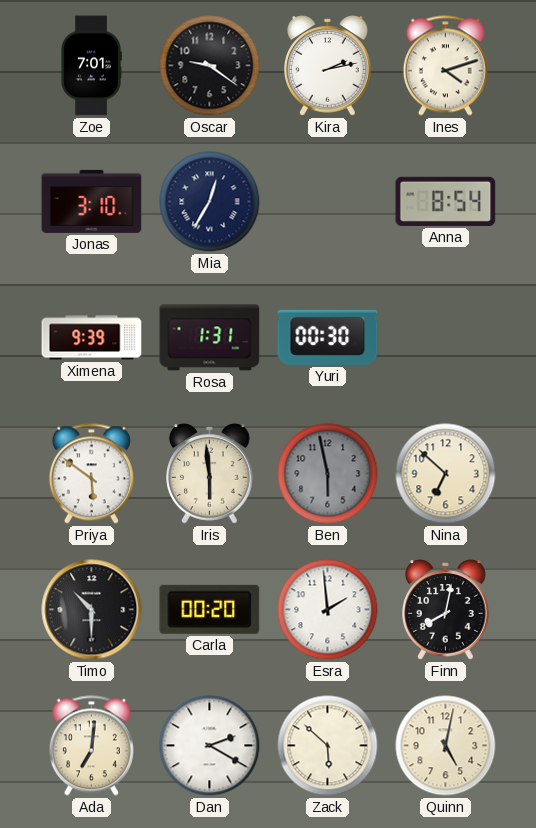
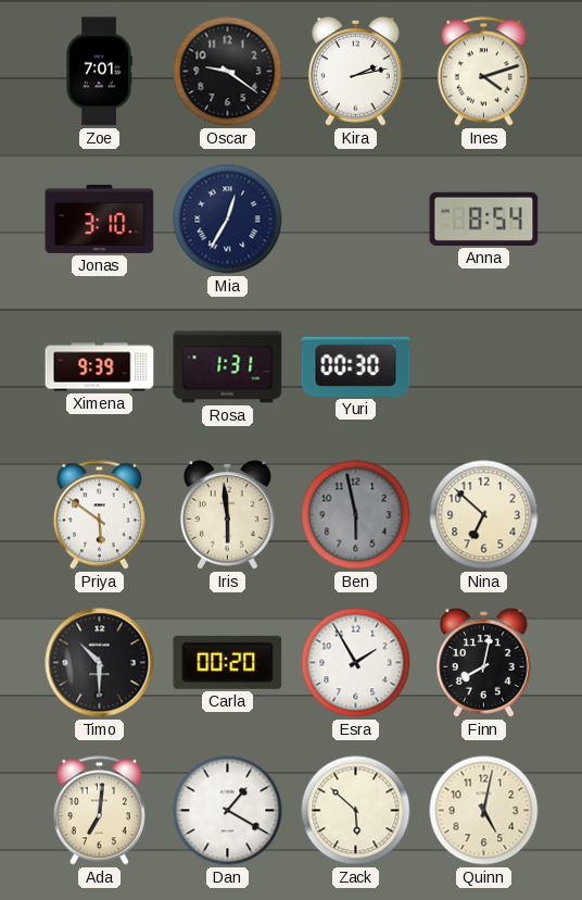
Esra: 1:59 -> 1:55
Dan: 2:20 -> 1:20
